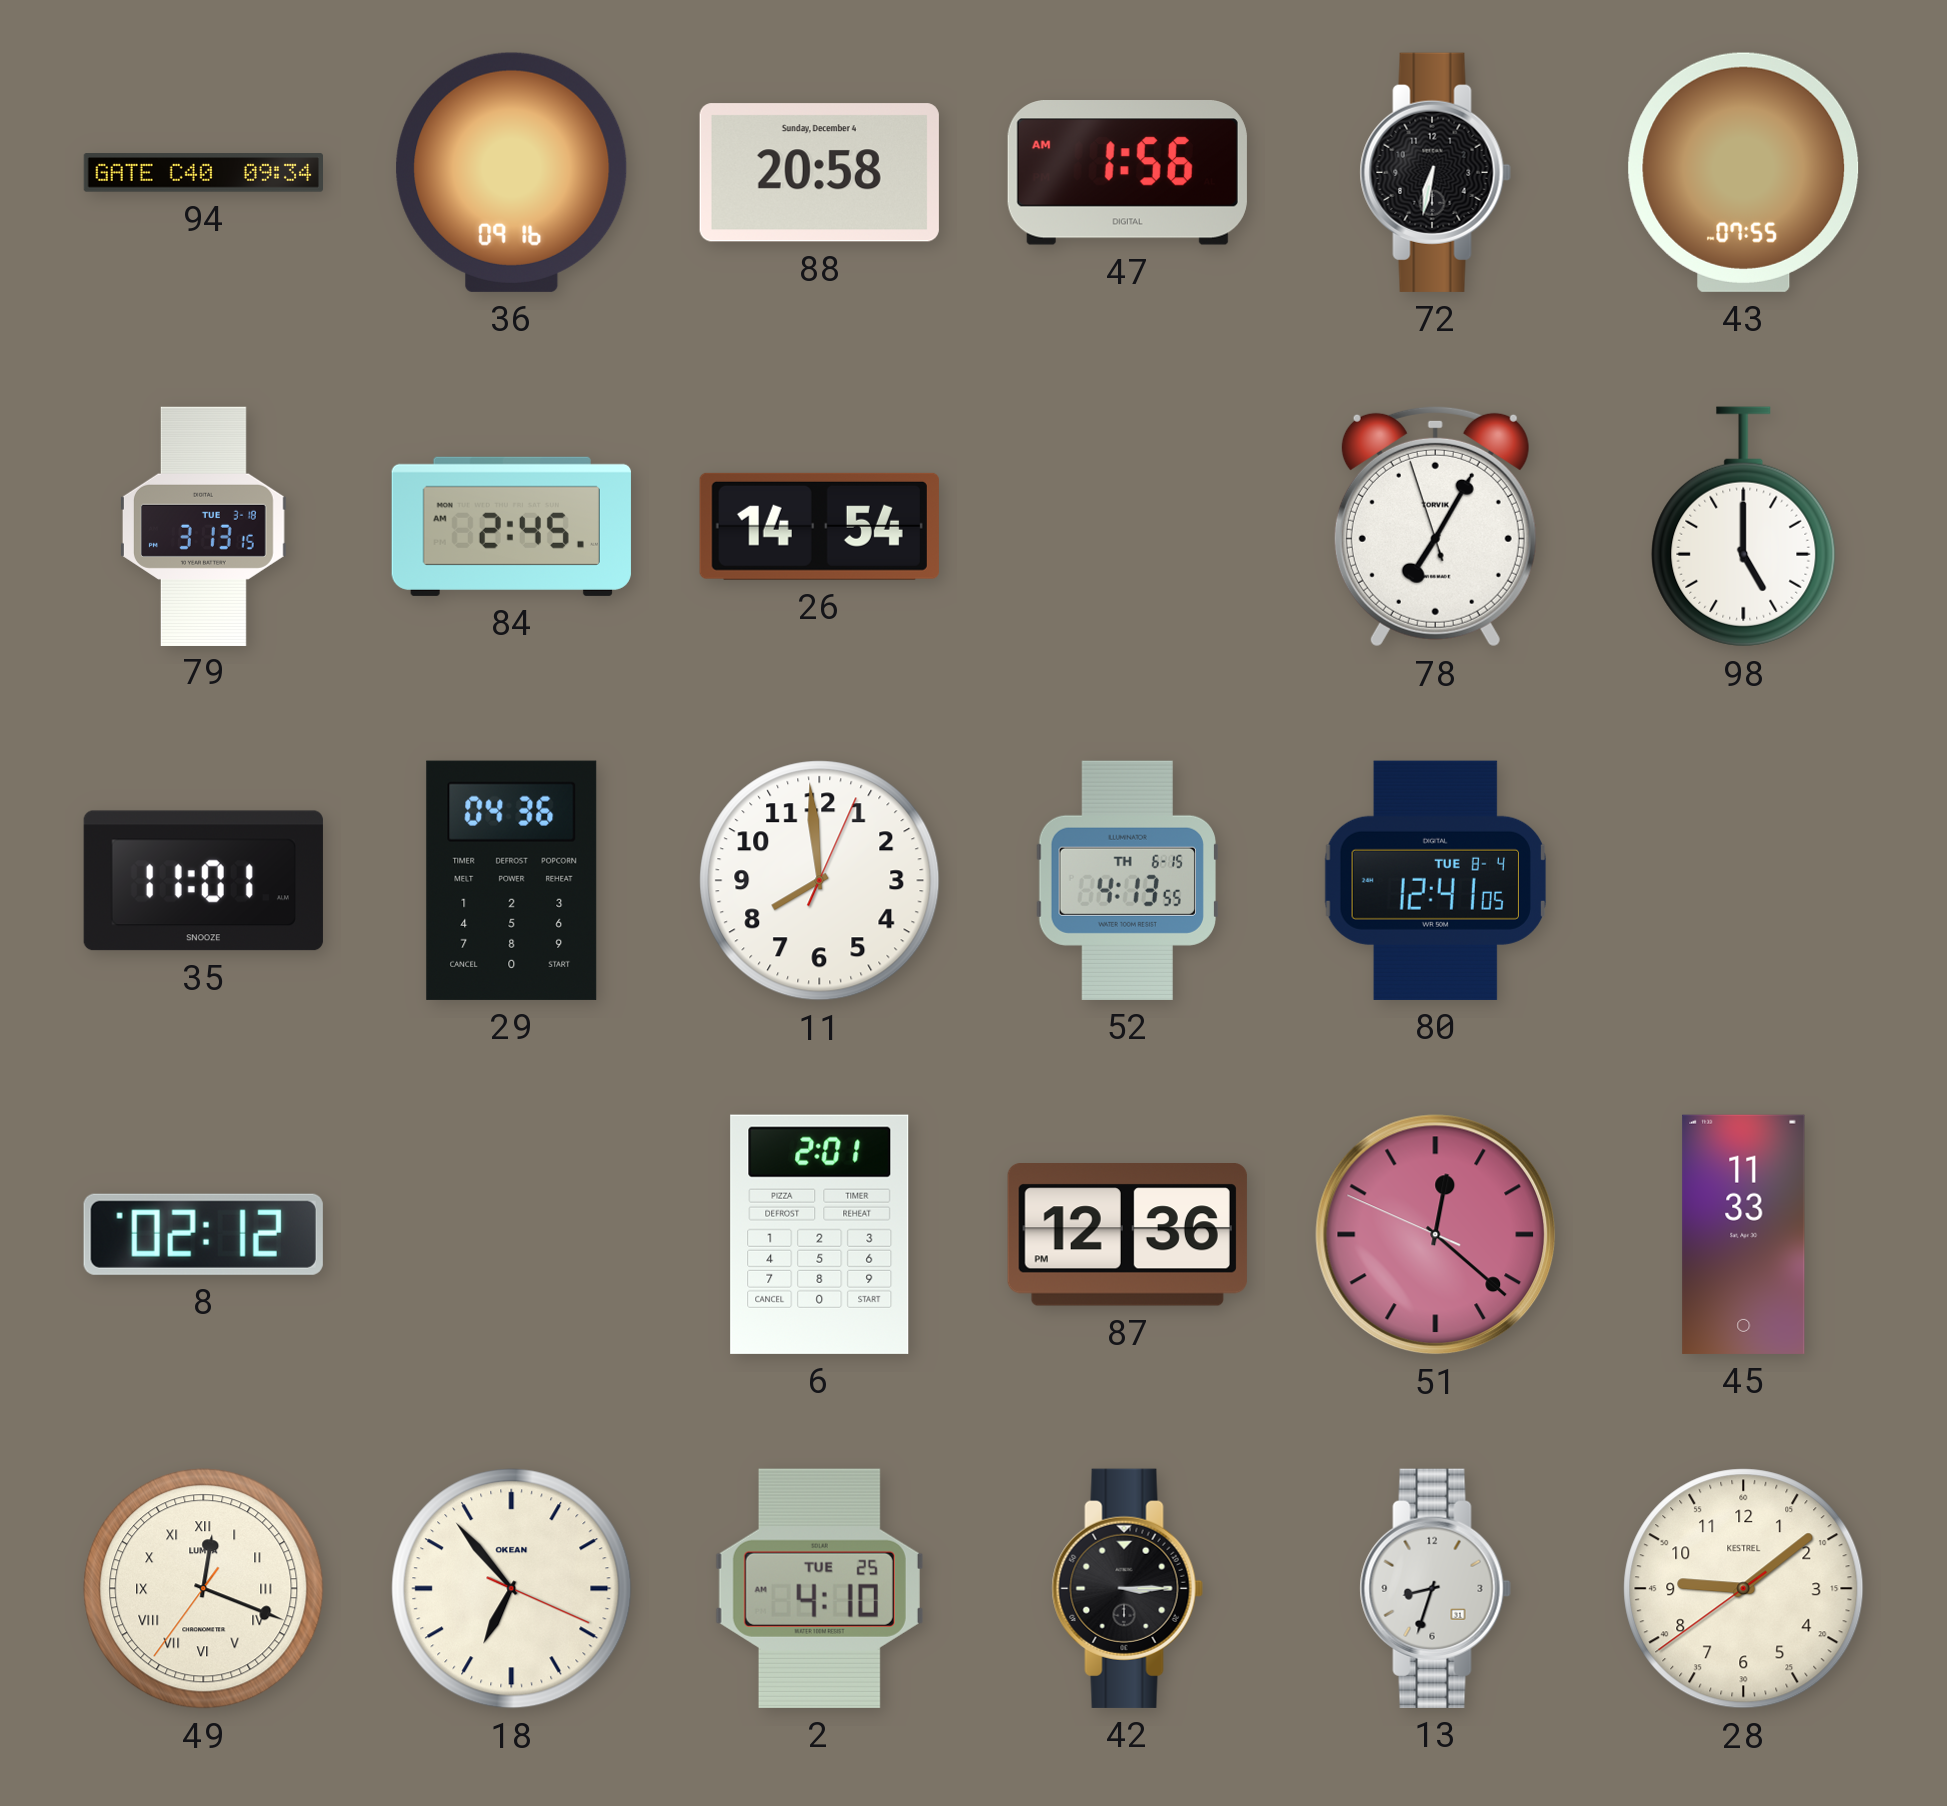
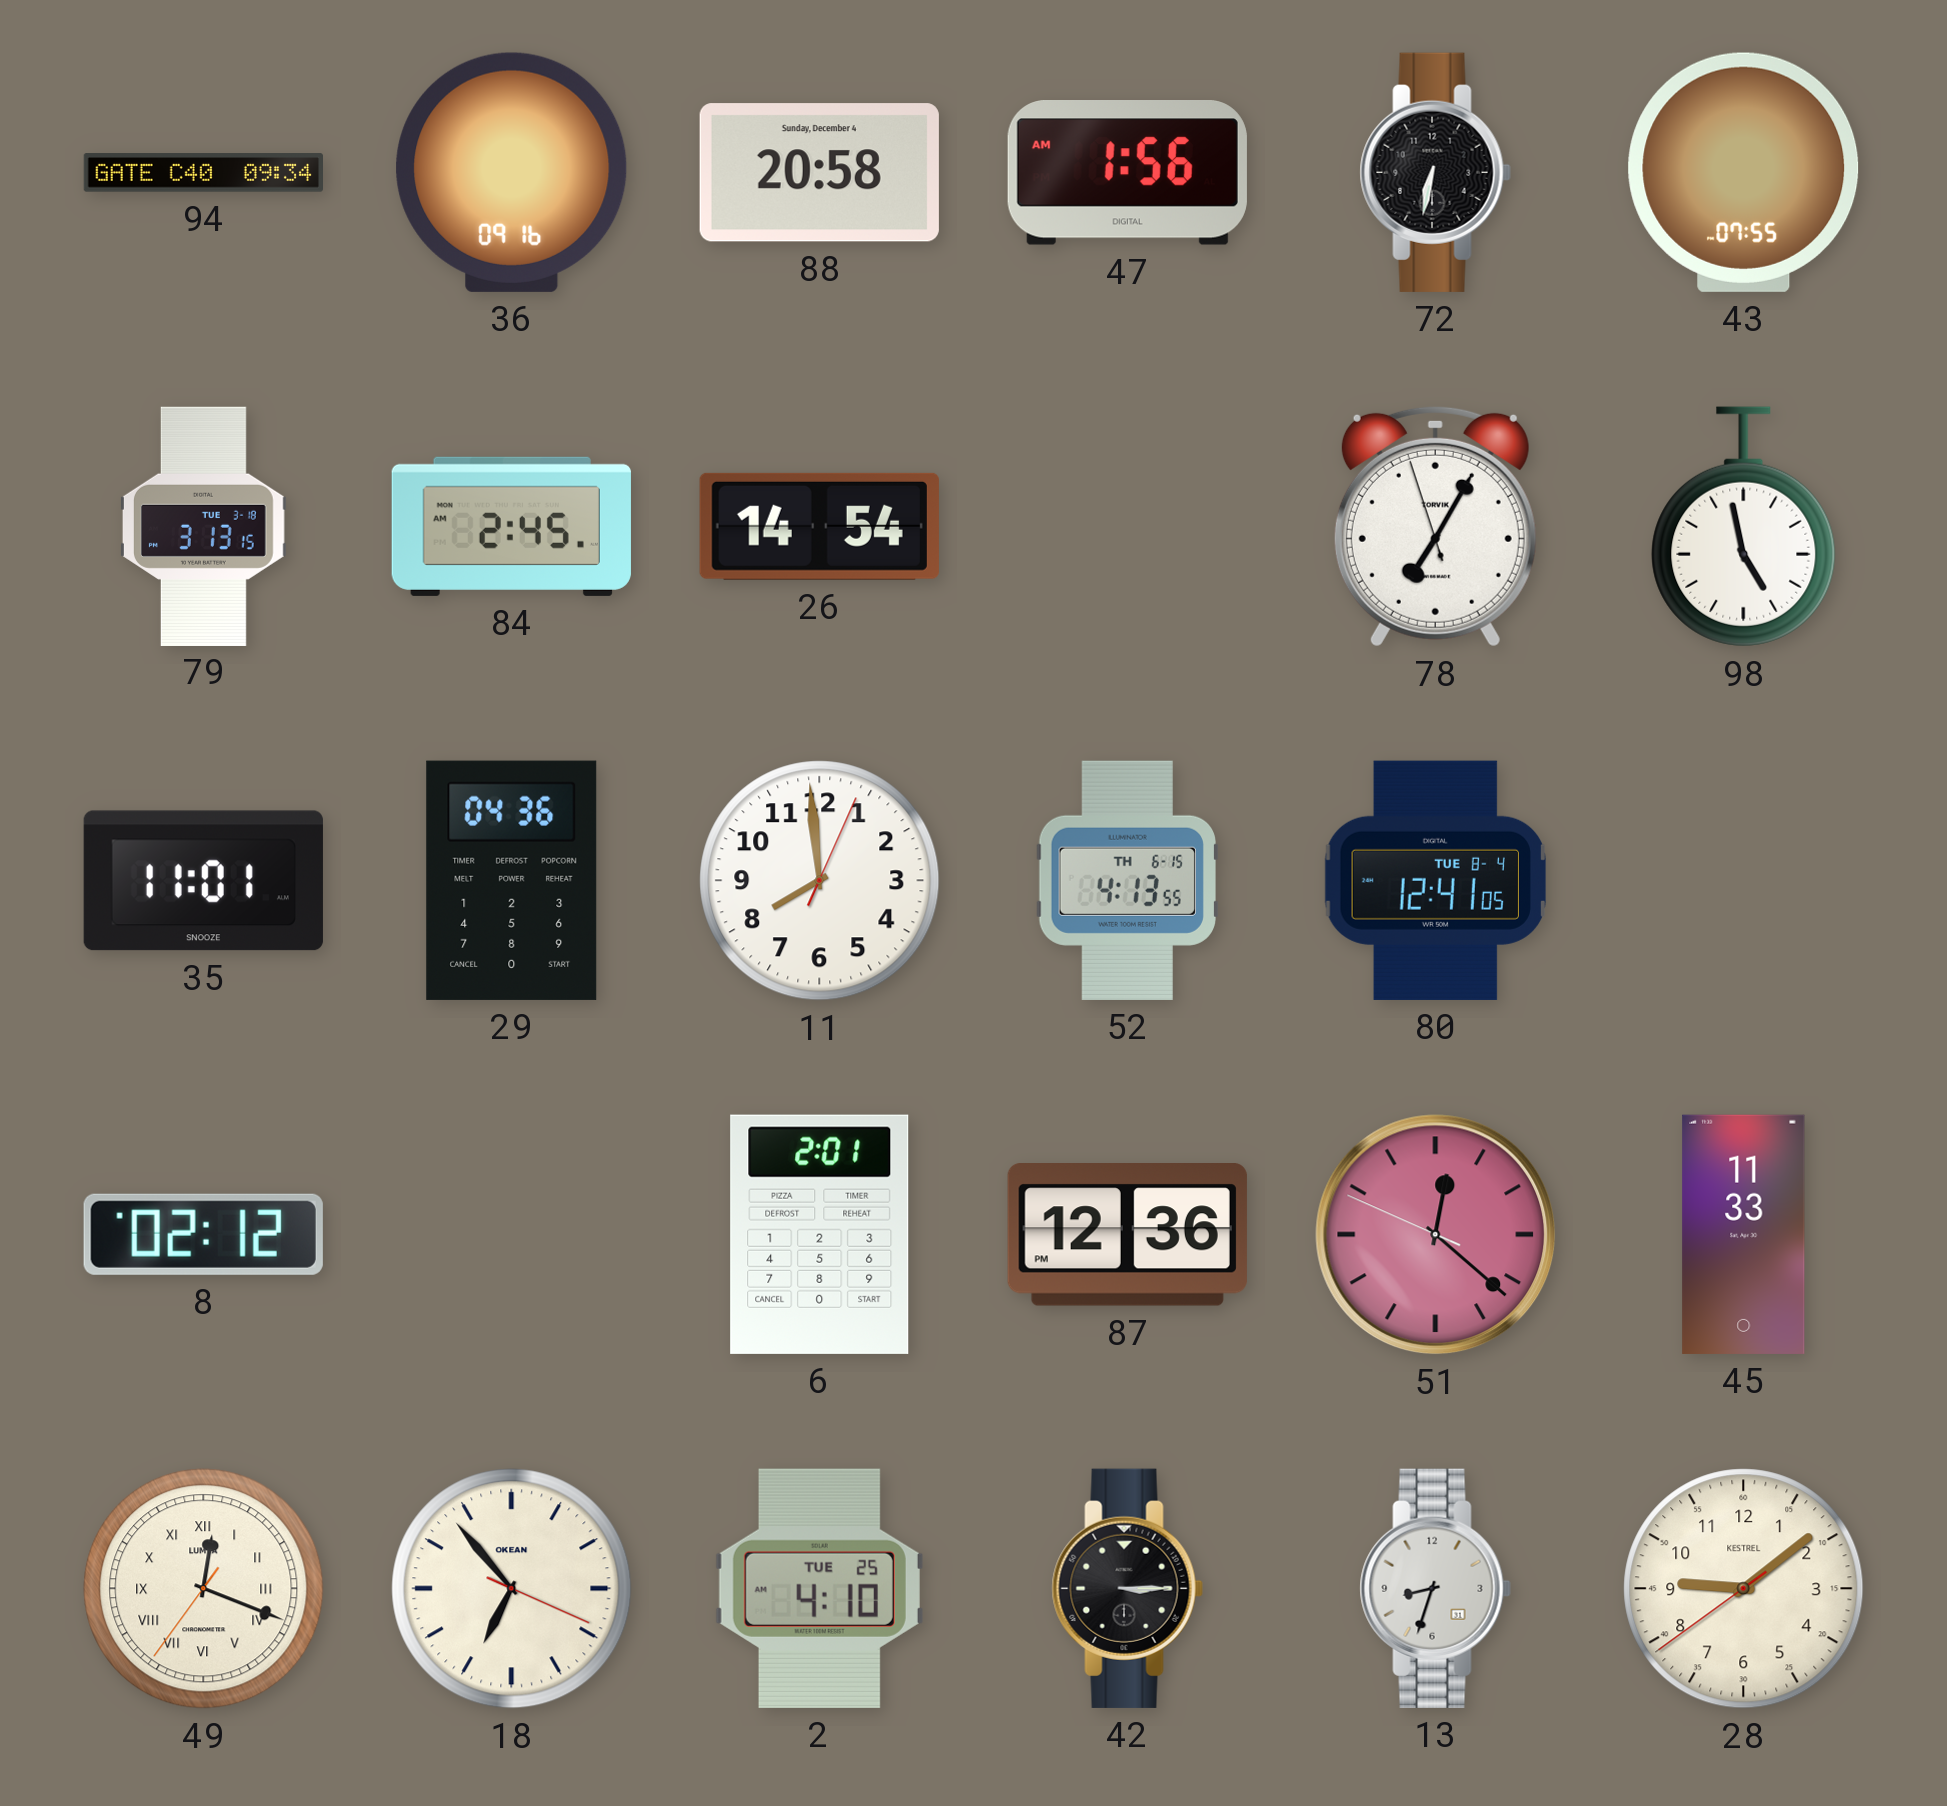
98: 5:00 -> 4:58
